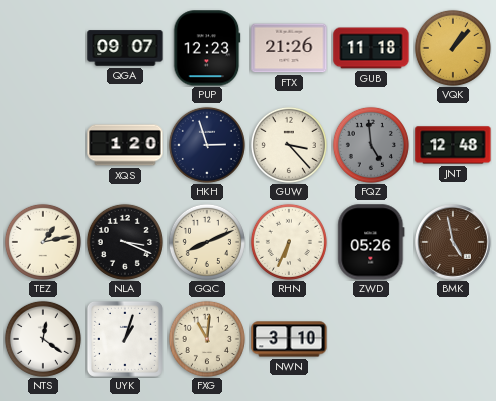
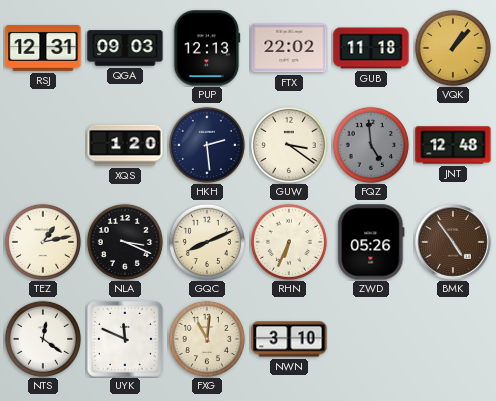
RSJ: none -> 12:31
QGA: 09:07 -> 09:03
PUP: 12:23 -> 12:13
FTX: 21:26 -> 22:02
HKH: 2:57 -> 2:29
GUW: 3:23 -> 3:21
BMK: 4:58 -> 4:54
UYK: 1:03 -> 11:49
